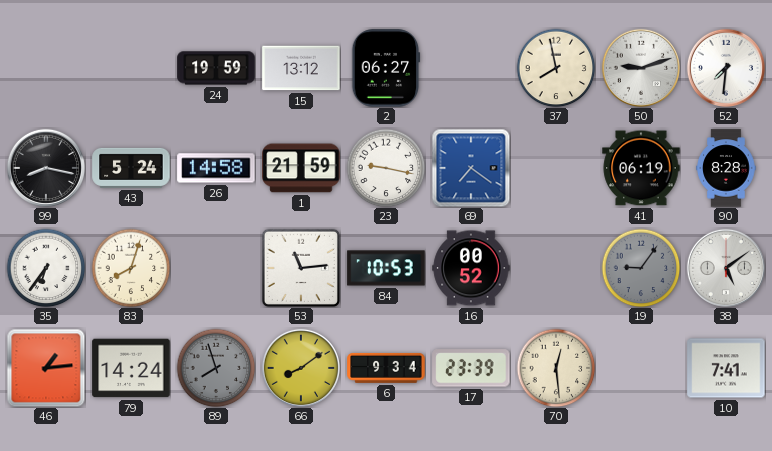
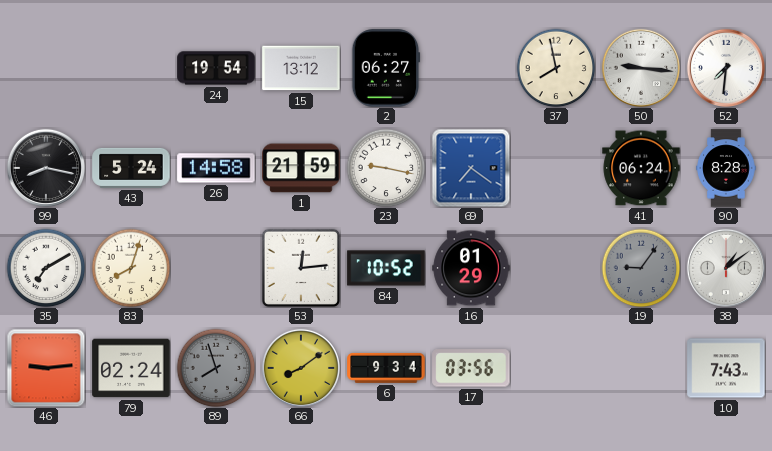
24: 19:59 -> 19:54
50: 9:12 -> 9:16
41: 06:19 -> 06:24
35: 6:36 -> 7:10
53: 11:14 -> 12:14
84: 10:53 -> 10:52
16: 00:52 -> 01:29
38: 5:09 -> 1:09
46: 1:14 -> 9:14
79: 14:24 -> 02:24
17: 23:39 -> 03:56
70: 12:29 -> none
10: 7:41 -> 7:43
